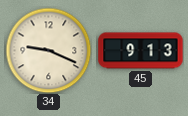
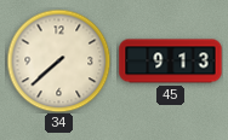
34: 9:19 -> 7:38
